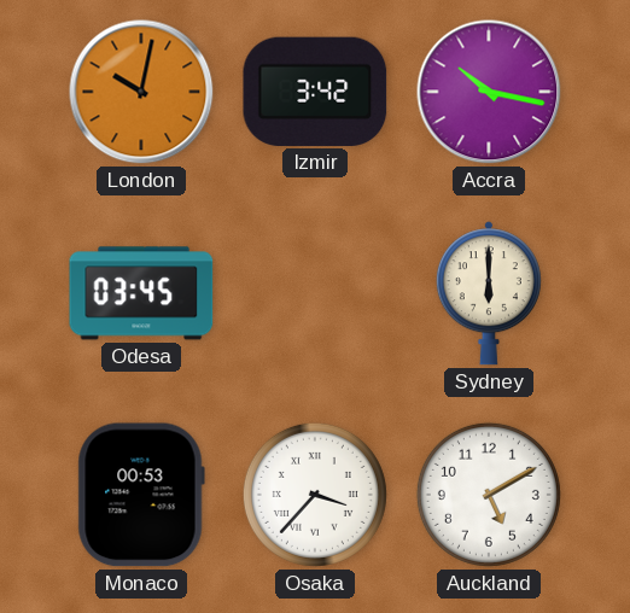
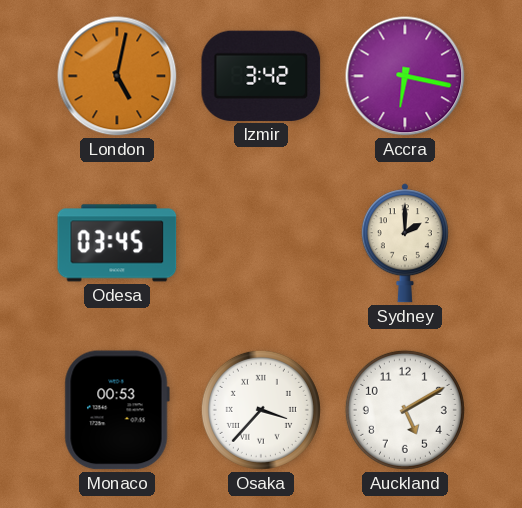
London: 10:02 -> 5:02
Accra: 10:17 -> 6:17
Sydney: 6:00 -> 2:00
